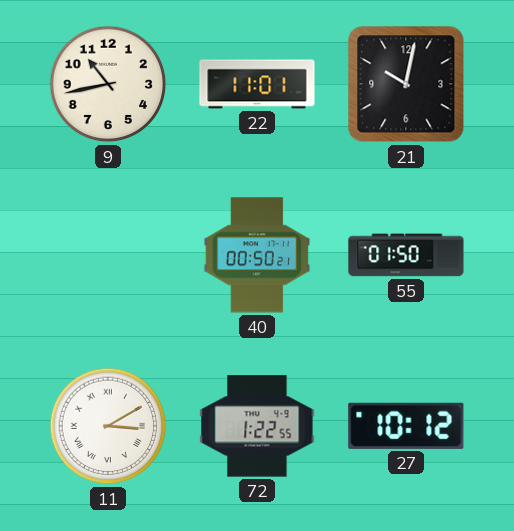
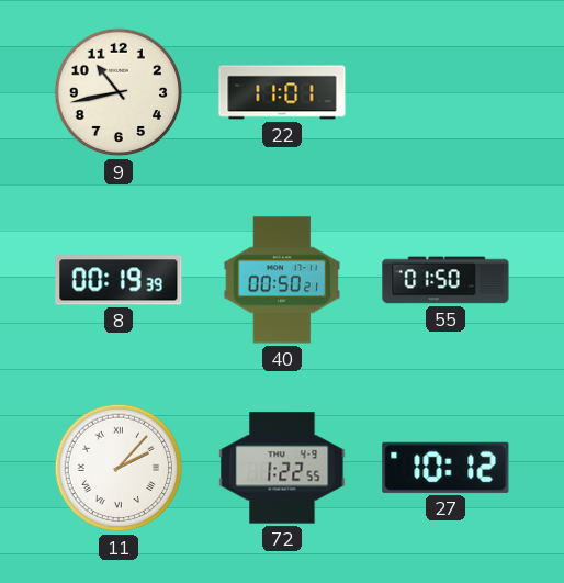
21: 10:02 -> none
8: none -> 00:19
11: 3:10 -> 2:07
